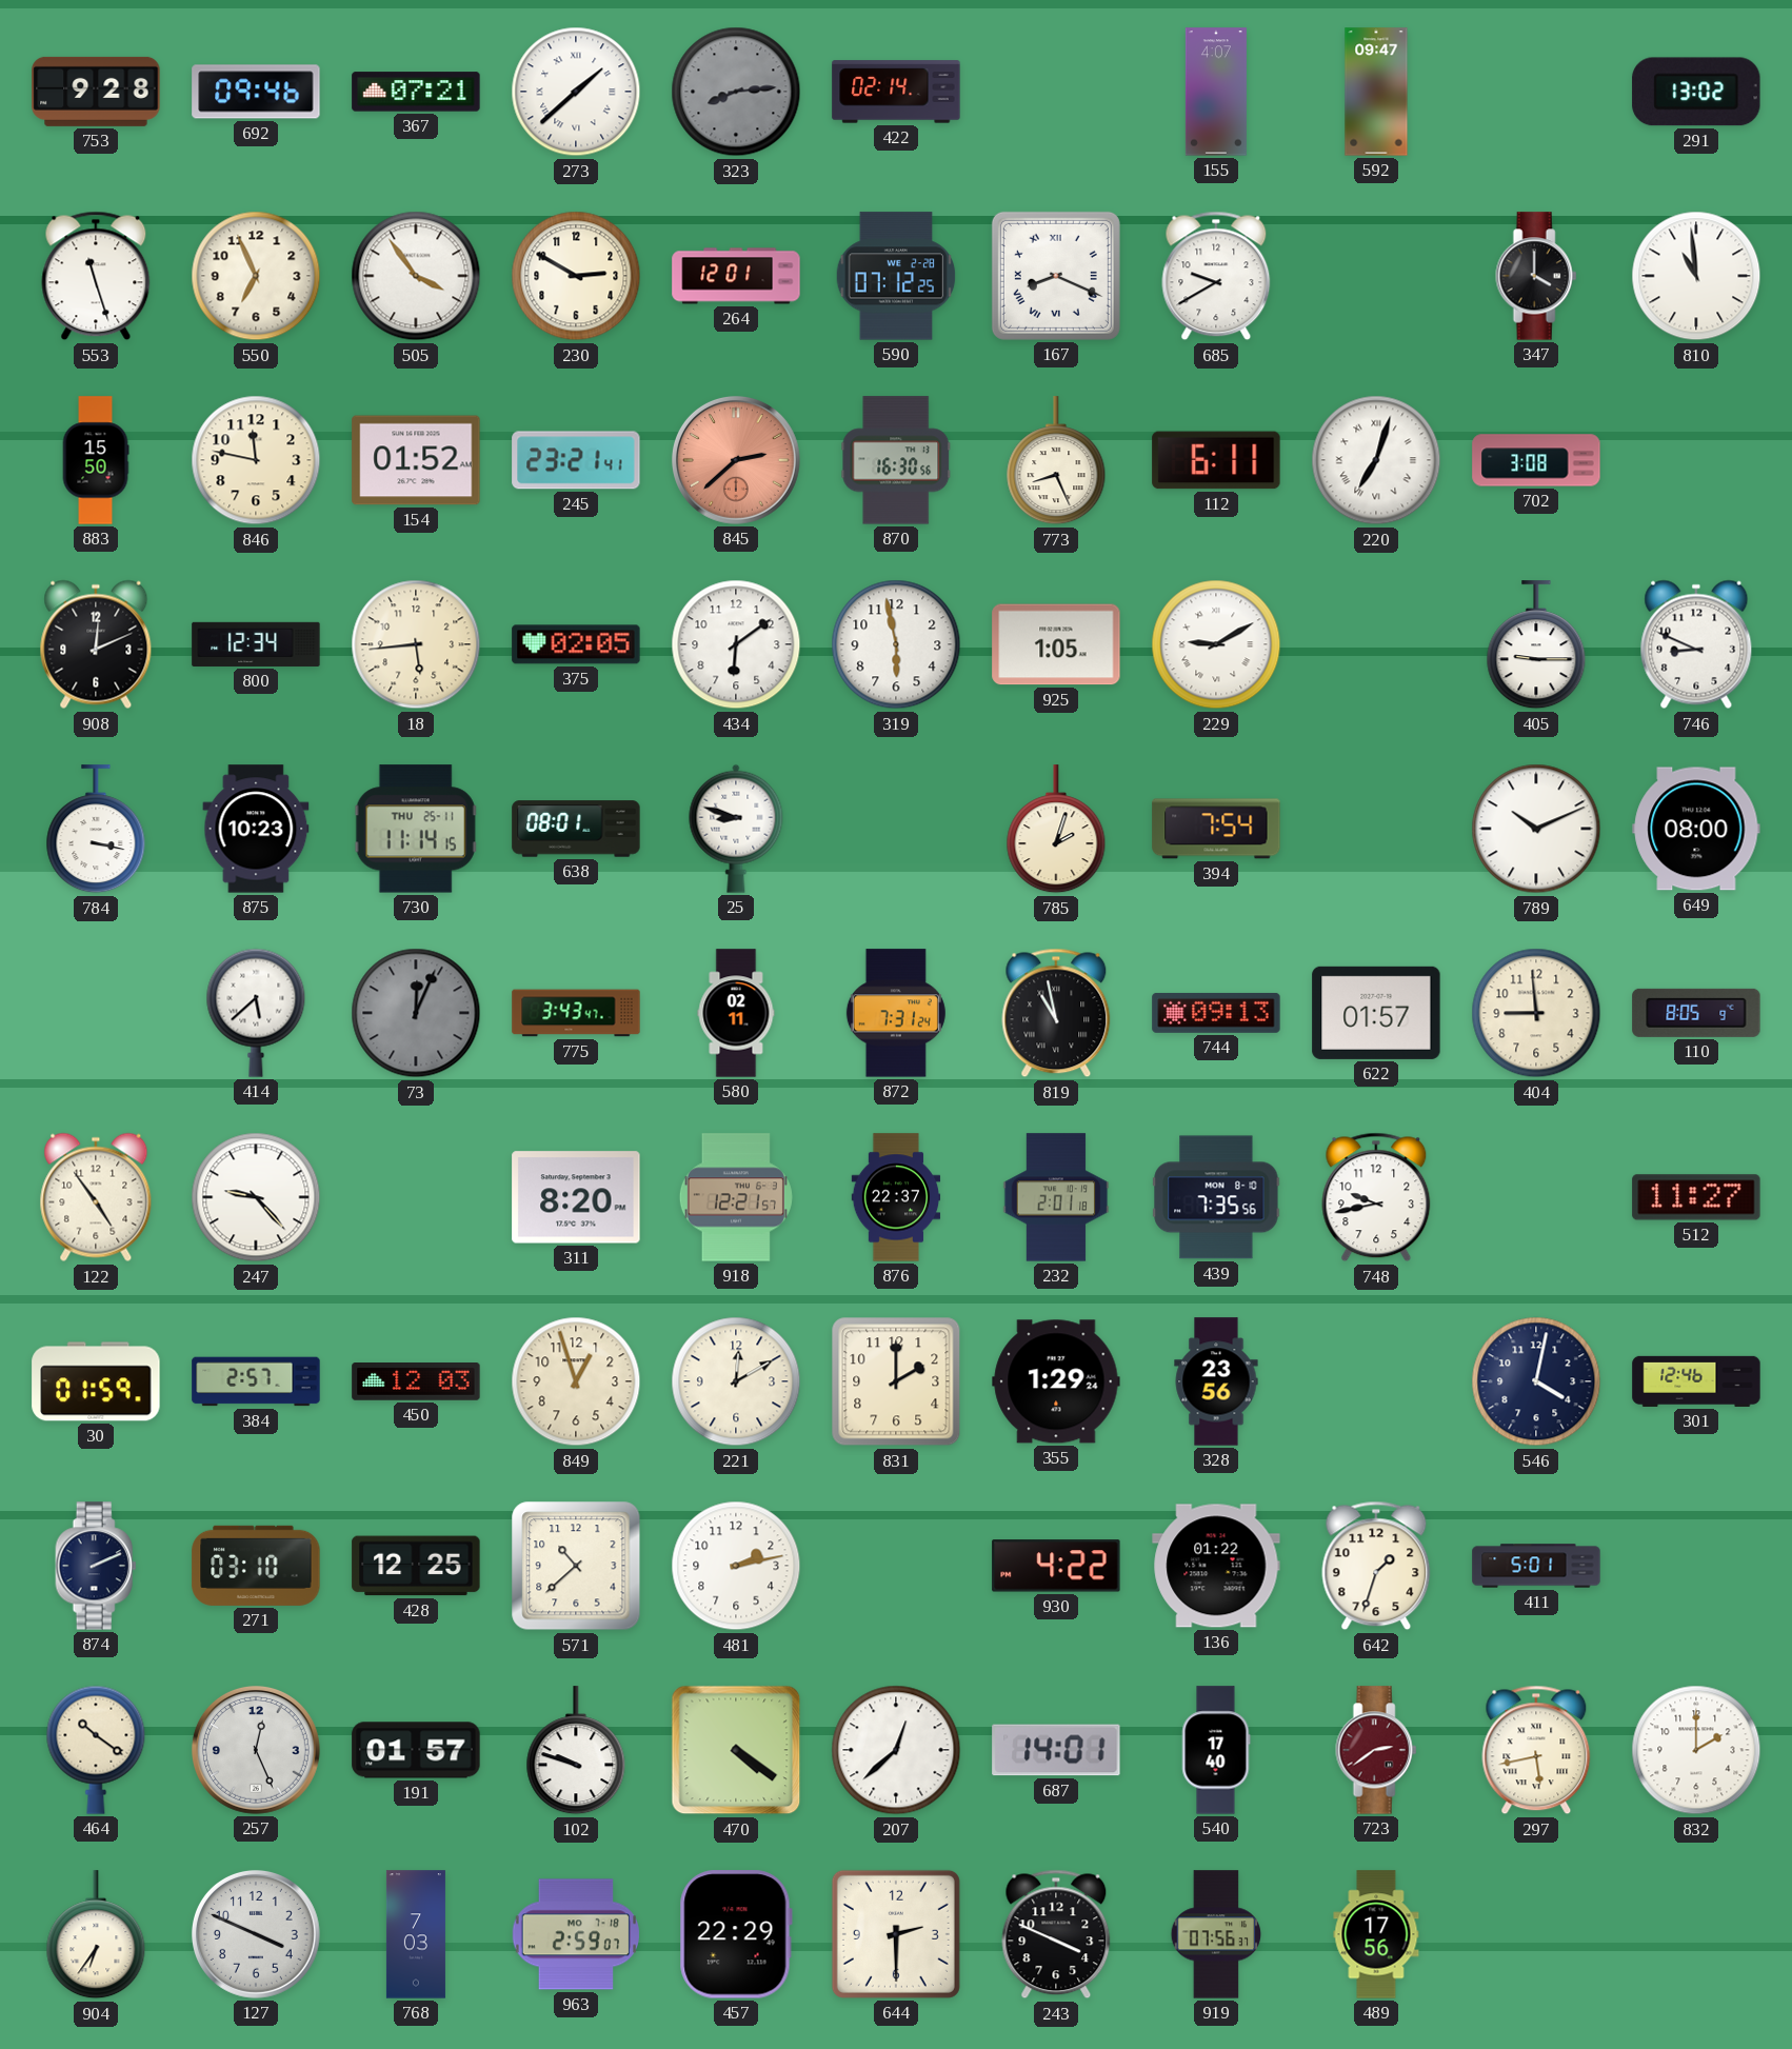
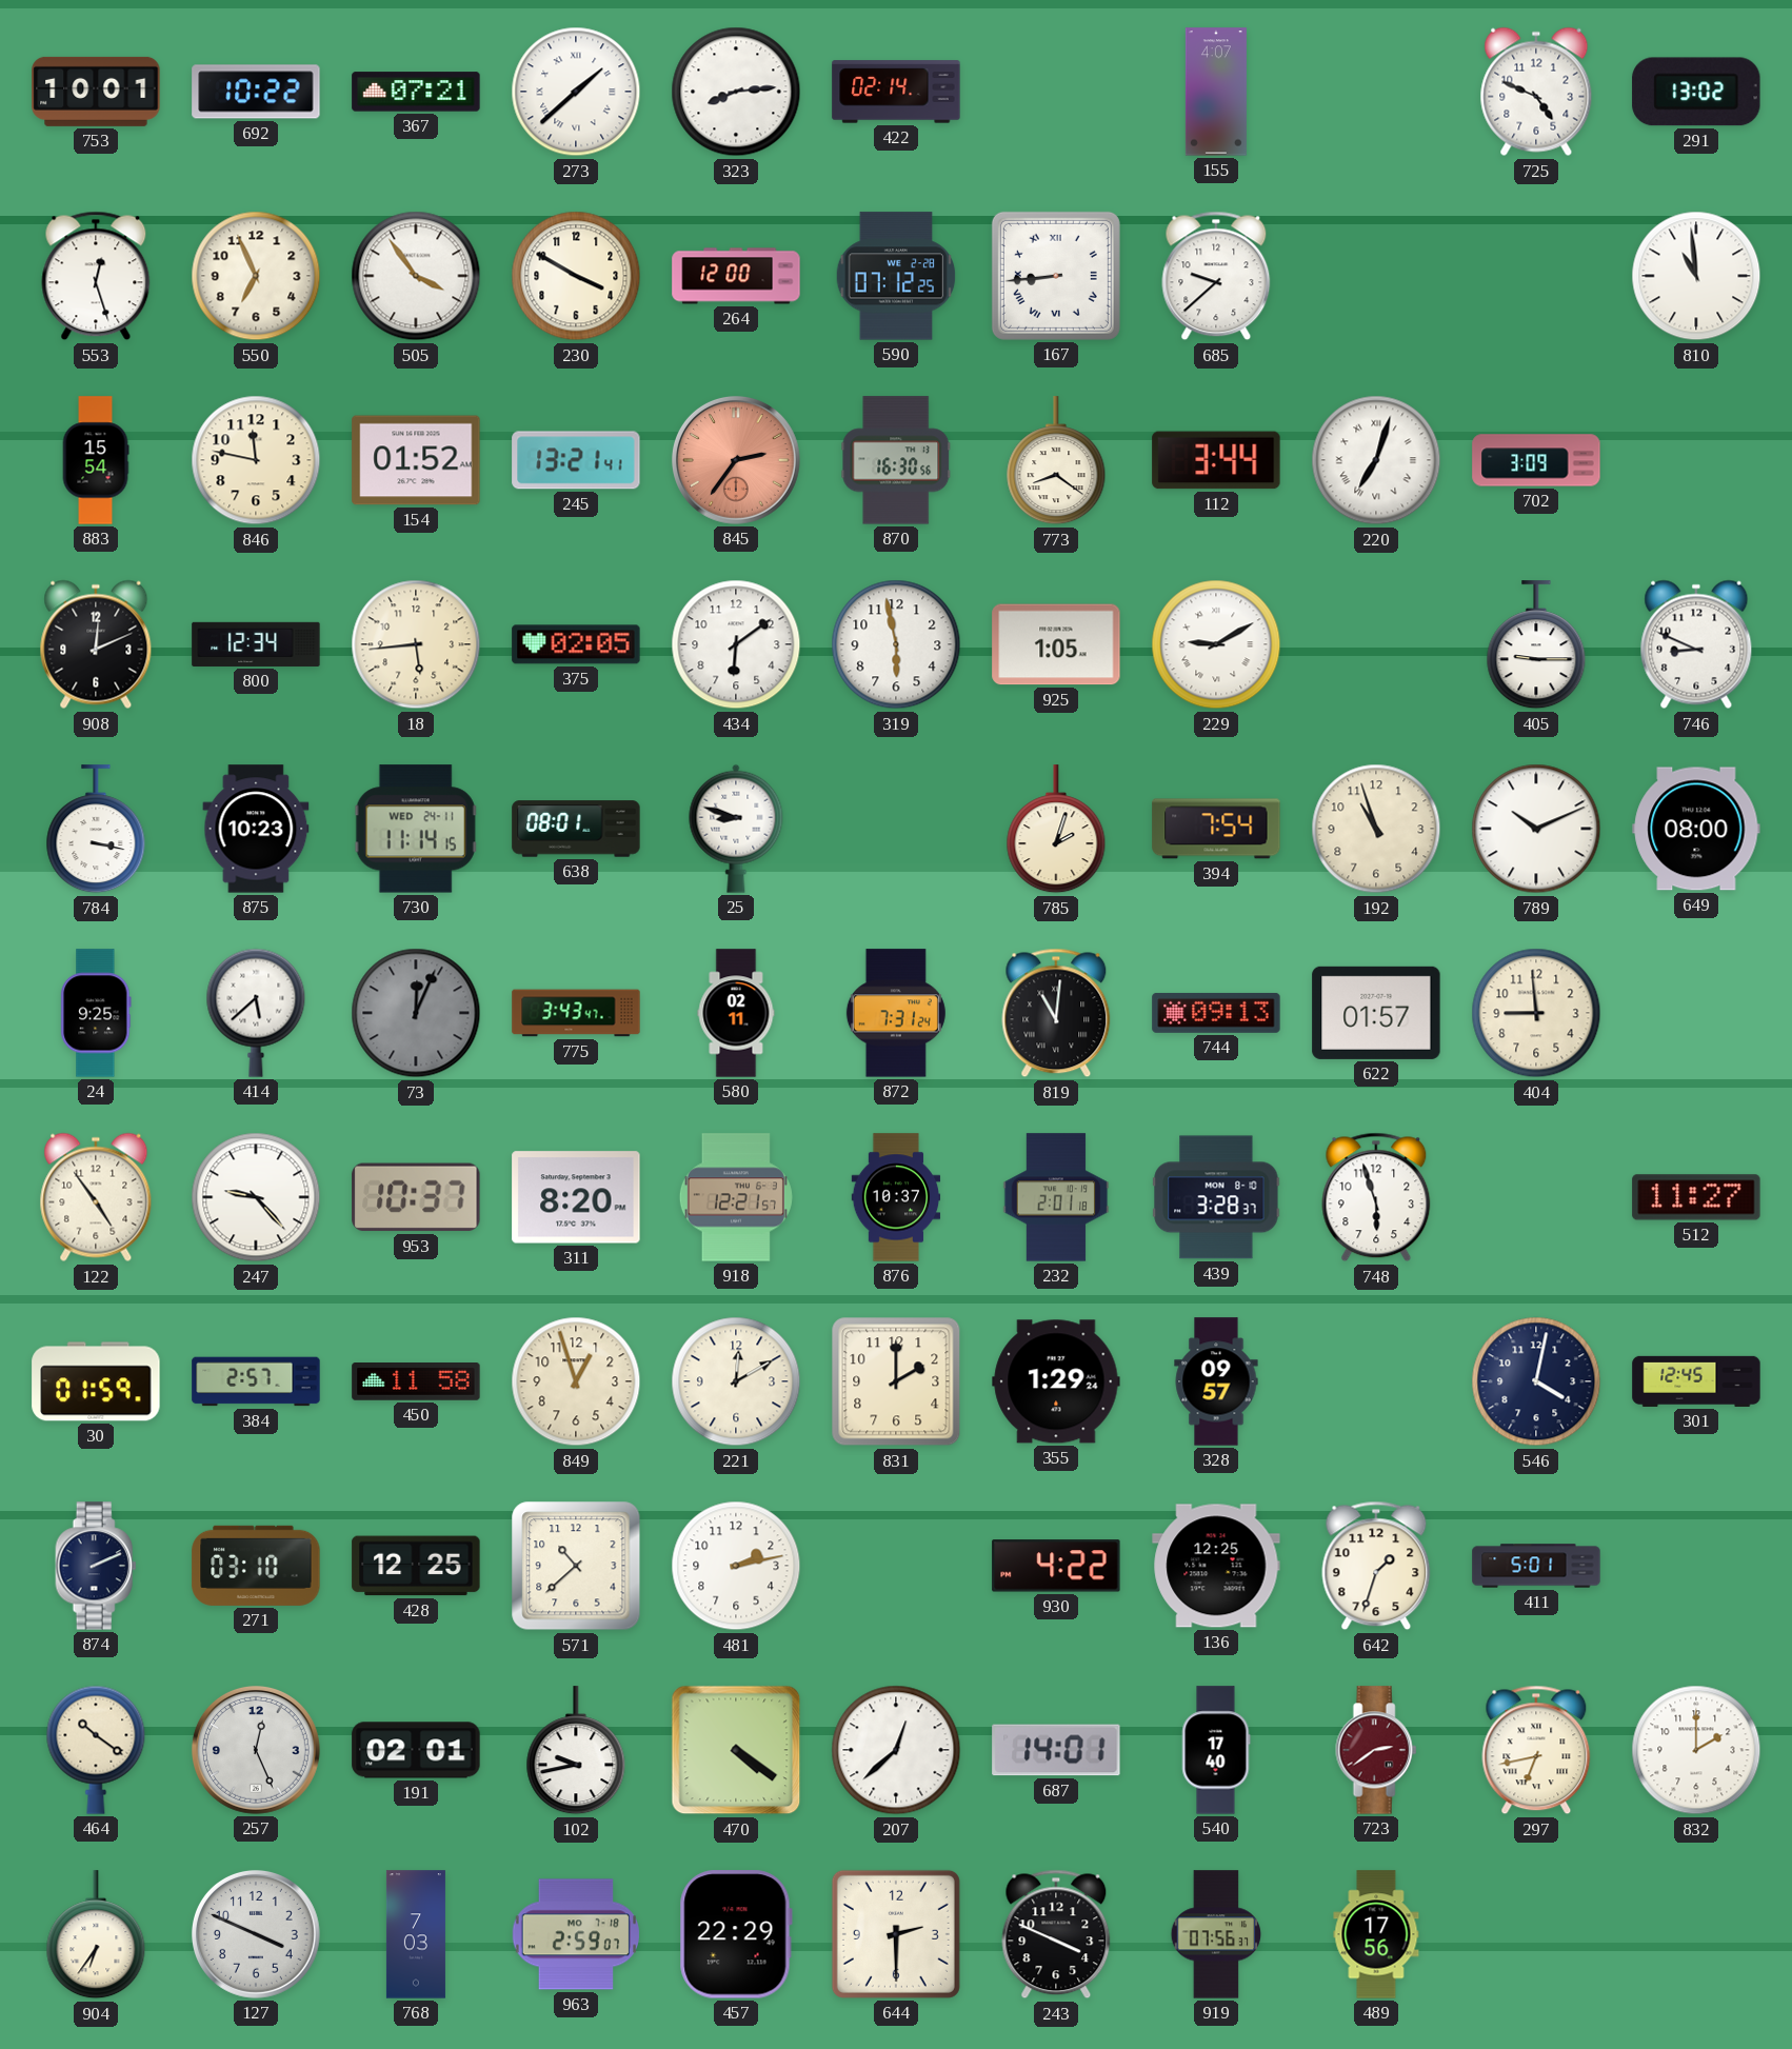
753: 9:28 -> 10:01
692: 09:46 -> 10:22
323 dial: grey -> white
592: 09:47 -> none
725: none -> 4:49
553: 11:27 -> 12:27
230: 2:50 -> 3:50
264: 12:01 -> 12:00
167: 8:19 -> 8:44
685: 9:40 -> 9:38
347: 4:00 -> none
883: 15:50 -> 15:54
245: 23:21 -> 13:21
845: 2:38 -> 2:36
773: 8:26 -> 8:21
112: 6:11 -> 3:44
702: 3:08 -> 3:09
730 date: THU 25-11 -> WED 24-11
192: none -> 10:57
24: none -> 9:25
819: 10:58 -> 11:01
110: 8:05 -> none
953: none -> 10:37
876: 22:37 -> 10:37
439: 7:35 -> 3:28
748: 9:43 -> 5:57
450: 12:03 -> 11:58
328: 23:56 -> 09:57
301: 12:46 -> 12:45
136: 01:22 -> 12:25
191: 01:57 -> 02:01
102: 9:48 -> 9:43
297: 5:43 -> 6:43
